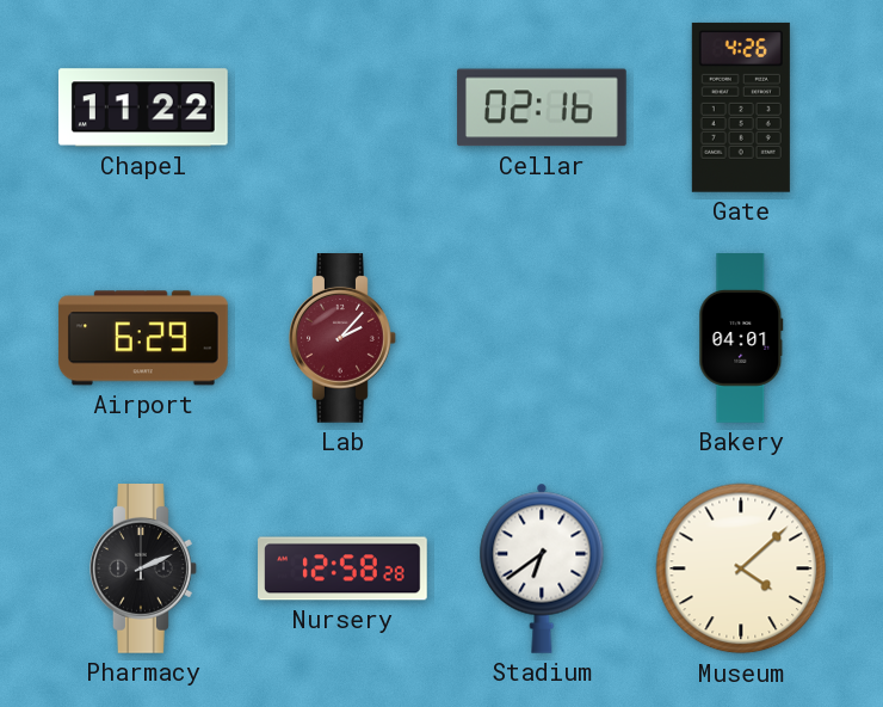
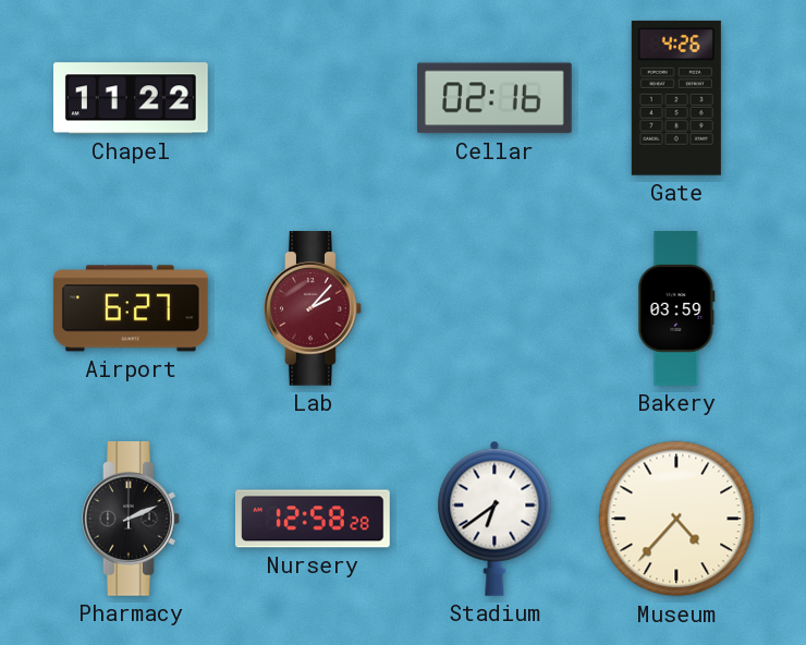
Airport: 6:29 -> 6:27
Bakery: 04:01 -> 03:59
Museum: 4:08 -> 4:37
